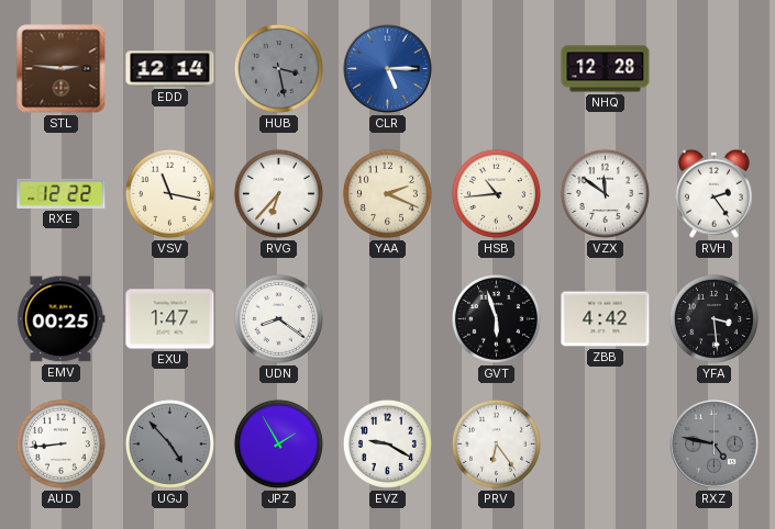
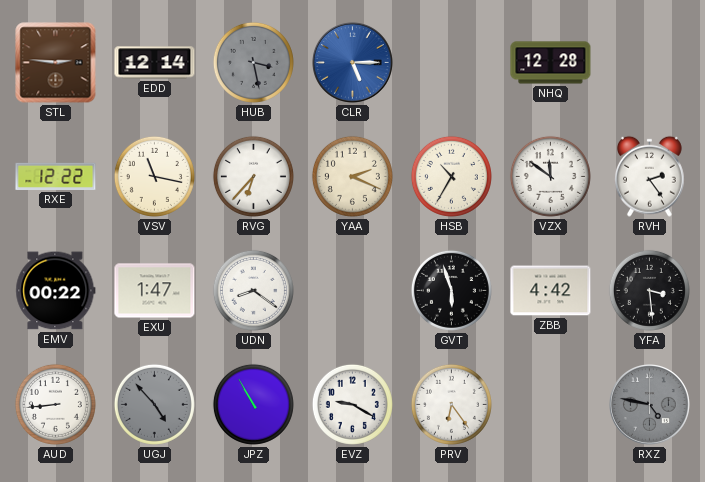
HSB: 10:44 -> 10:35
EMV: 00:25 -> 00:22
JPZ: 1:55 -> 10:55
